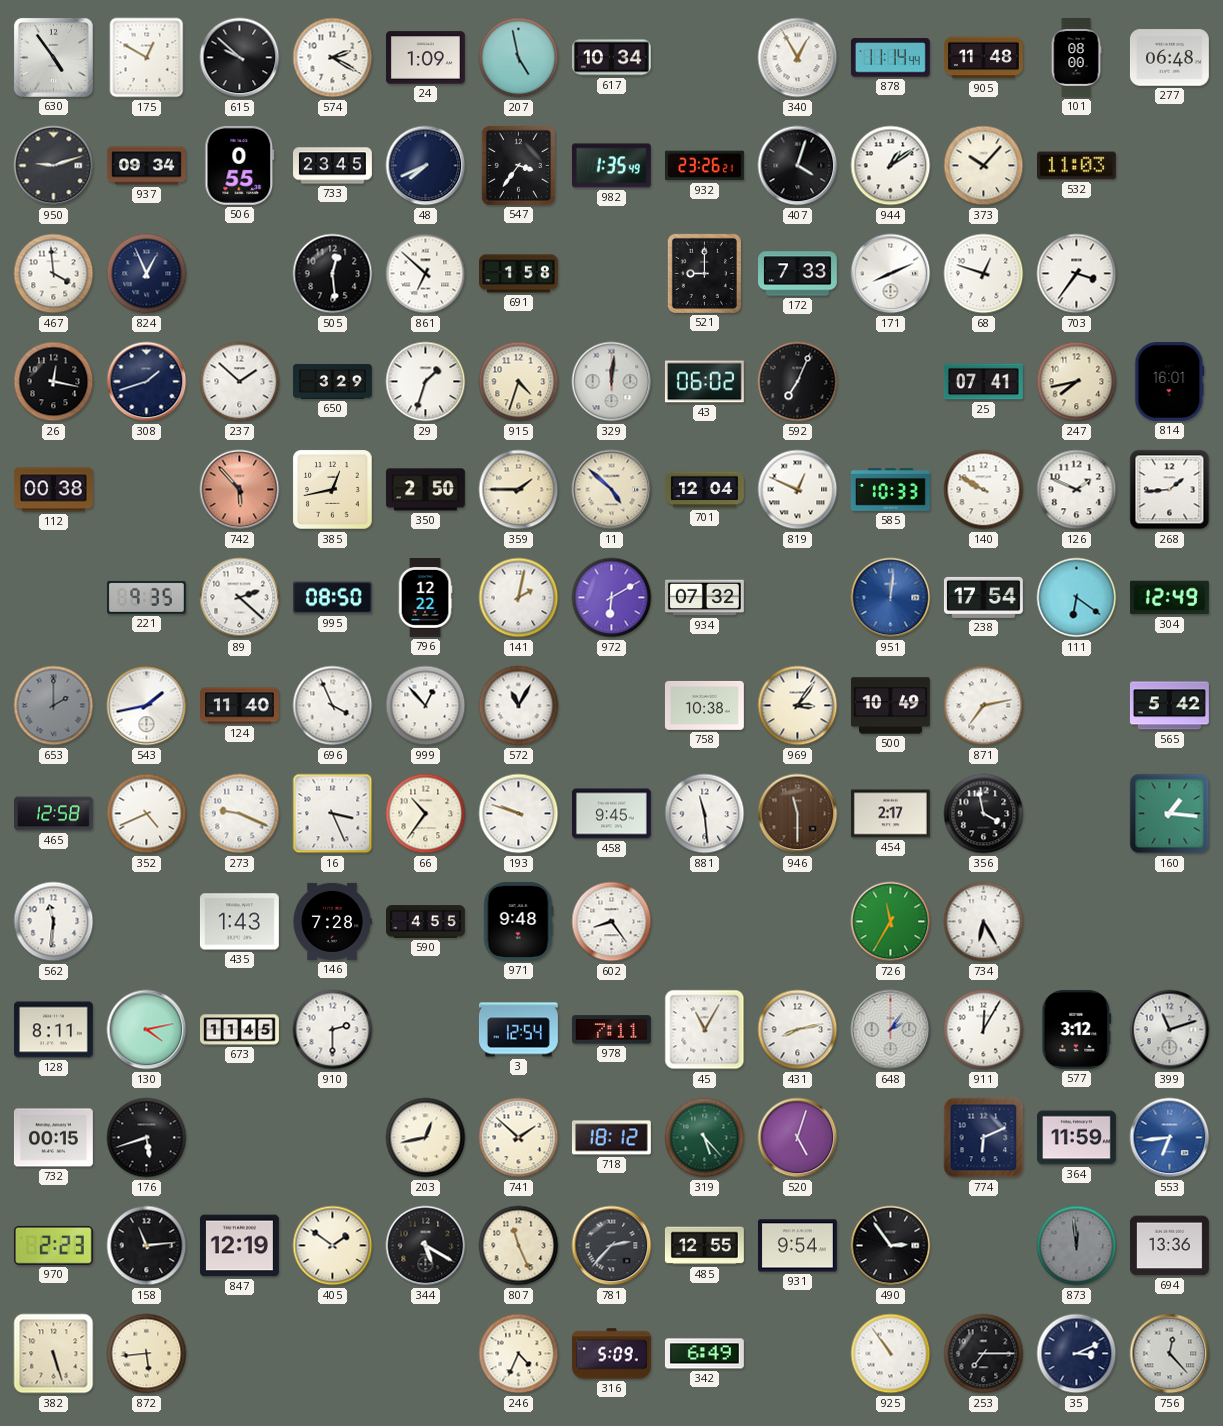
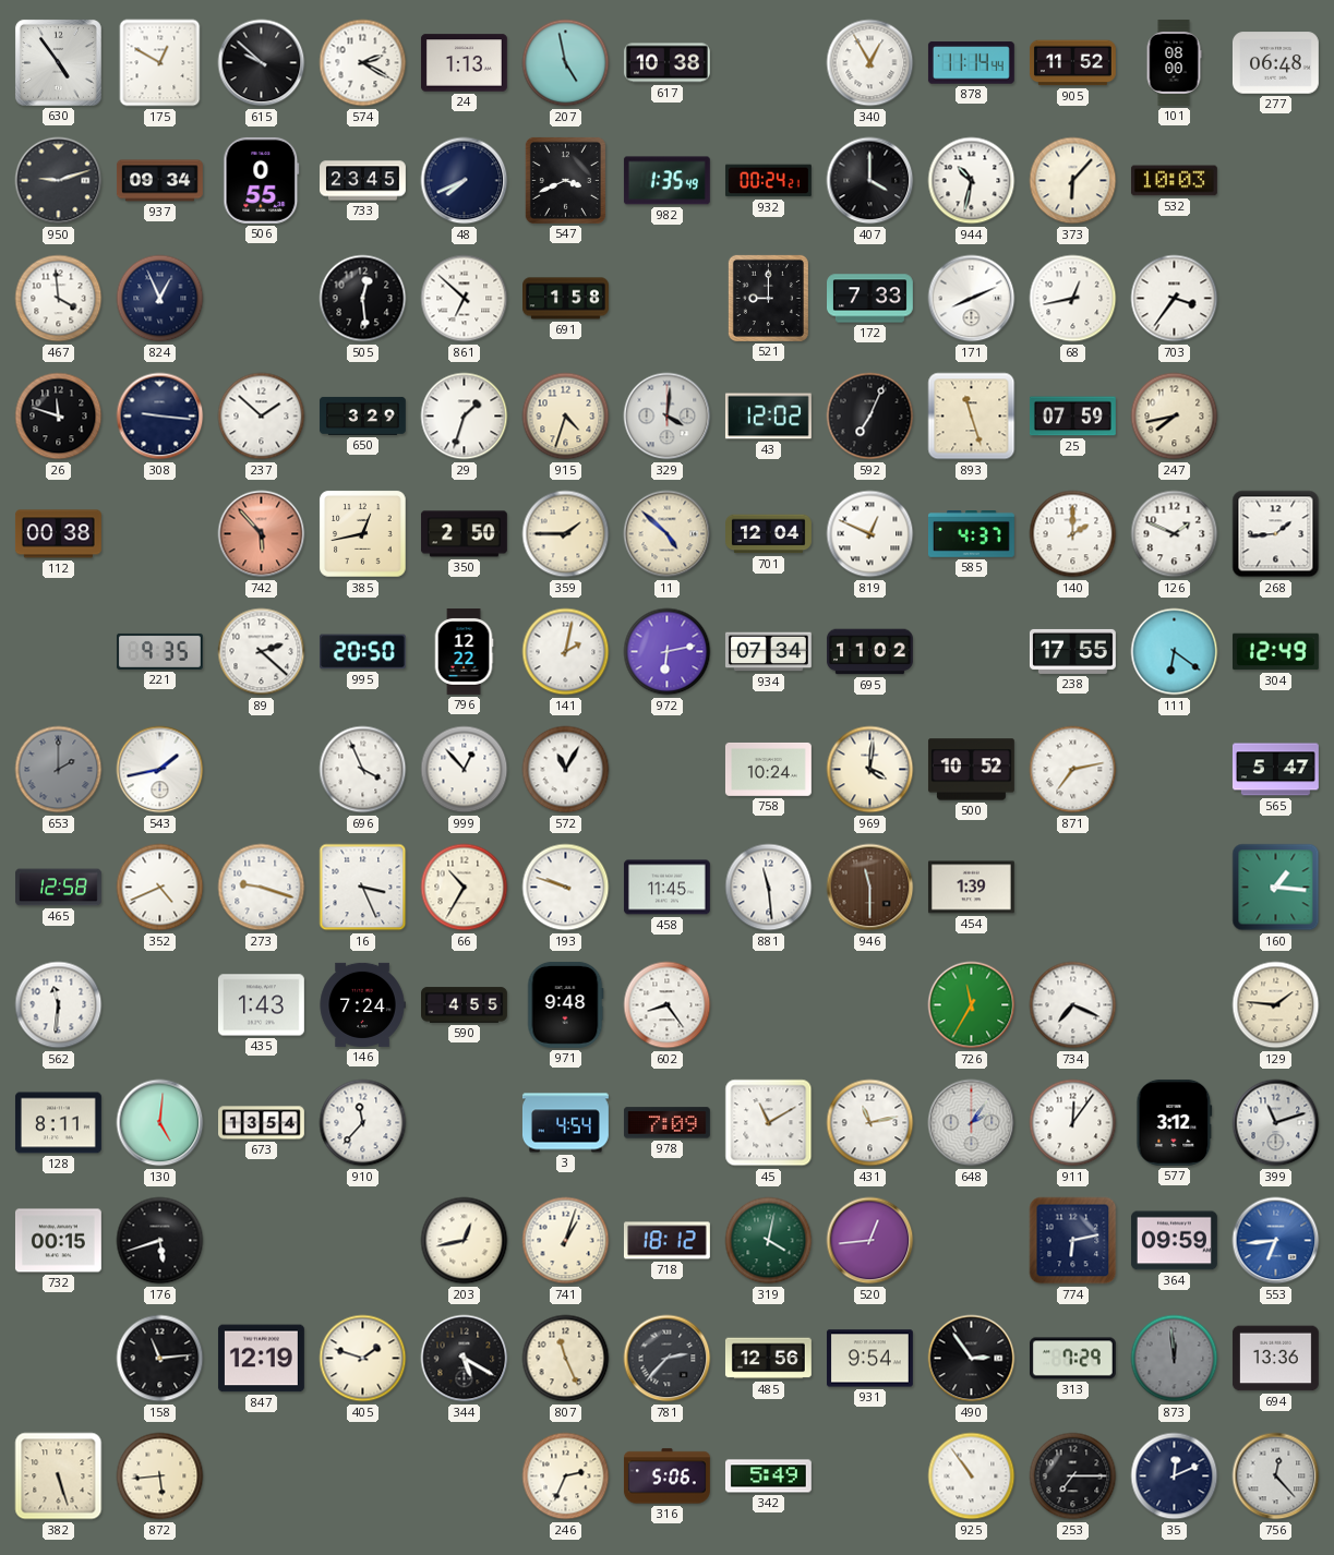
24: 1:09 -> 1:13
617: 10:34 -> 10:38
905: 11:48 -> 11:52
547: 3:36 -> 3:41
932: 23:26 -> 00:24
407: 4:03 -> 4:00
944: 1:09 -> 10:32
373: 10:07 -> 6:07
532: 11:03 -> 10:03
68: 12:48 -> 12:43
26: 12:17 -> 11:48
308: 1:42 -> 9:16
329: 12:01 -> 4:01
43: 06:02 -> 12:02
893: none -> 11:27
25: 07:41 -> 07:59
814: 16:01 -> none
585: 10:33 -> 4:37
140: 9:50 -> 2:00
995: 08:50 -> 20:50
972: 6:10 -> 6:13
934: 07:32 -> 07:34
695: none -> 11:02
951: 12:01 -> none
238: 17:54 -> 17:55
124: 11:40 -> none
758: 10:38 -> 10:24
969: 3:06 -> 4:01
500: 10:49 -> 10:52
565: 5:42 -> 5:47
273: 9:19 -> 9:18
66: 10:36 -> 10:35
458: 9:45 -> 11:45
454: 2:17 -> 1:39
356: 3:58 -> none
146: 7:28 -> 7:24
734: 6:25 -> 7:19
129: none -> 1:46
130: 4:13 -> 5:01
673: 11:45 -> 13:54
910: 2:30 -> 11:37
3: 12:54 -> 4:54
978: 7:11 -> 7:09
45: 11:05 -> 11:10
431: 8:13 -> 11:13
911: 12:05 -> 12:06
741: 1:52 -> 1:03
319: 5:23 -> 4:02
520: 5:03 -> 12:44
774: 6:11 -> 6:13
364: 11:59 -> 09:59
970: 2:23 -> none
405: 1:51 -> 1:48
485: 12:55 -> 12:56
313: none -> 7:29
246: 4:34 -> 2:34
316: 5:09 -> 5:06
342: 6:49 -> 5:49
35: 3:11 -> 12:11
